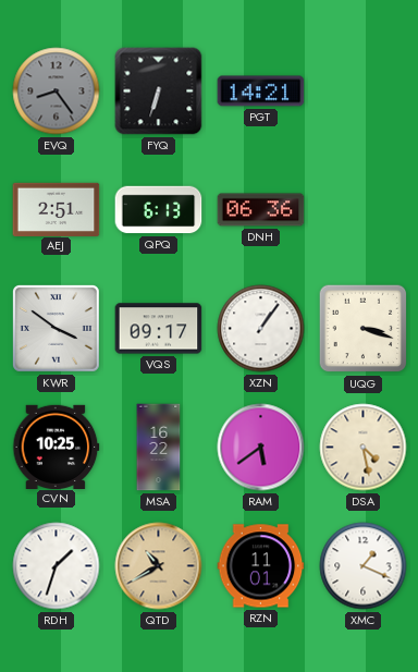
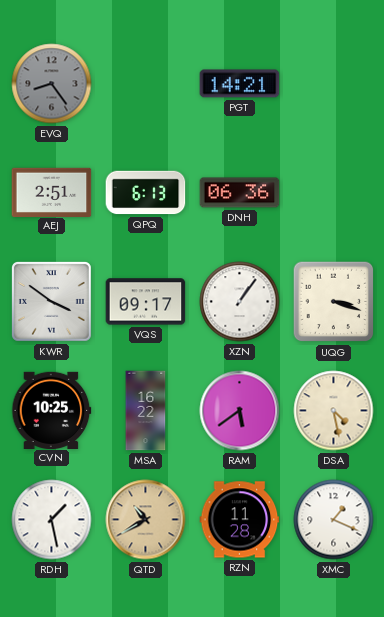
FYQ: 6:33 -> none
RDH: 1:33 -> 1:28
RZN: 11:01 -> 11:28
